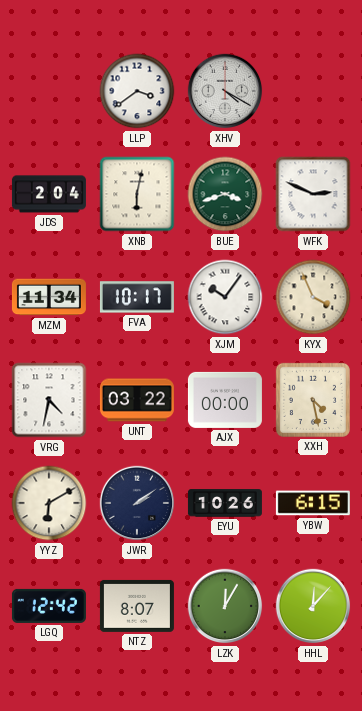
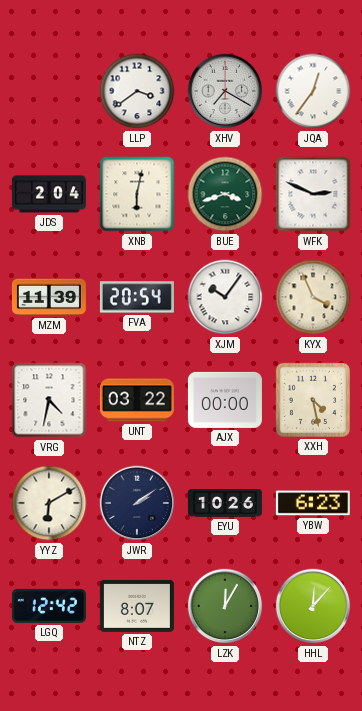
XHV: 4:20 -> 7:20
JQA: none -> 12:36
MZM: 11:34 -> 11:39
FVA: 10:17 -> 20:54
YBW: 6:15 -> 6:23
